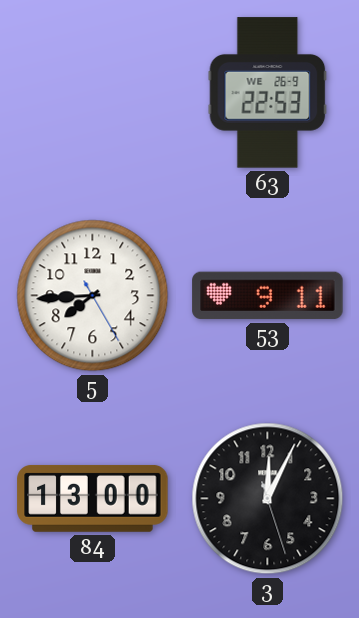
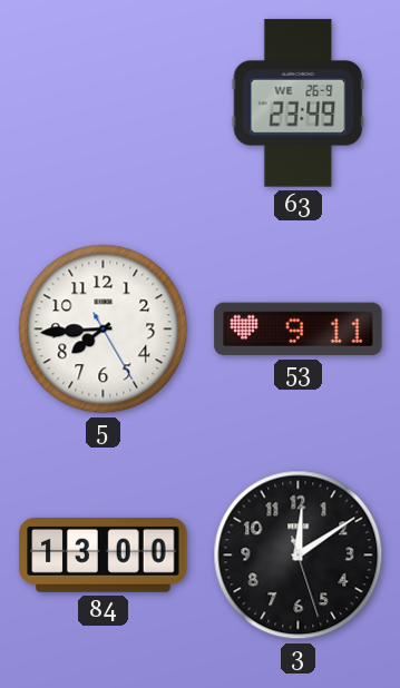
63: 22:53 -> 23:49
3: 12:04 -> 12:09
